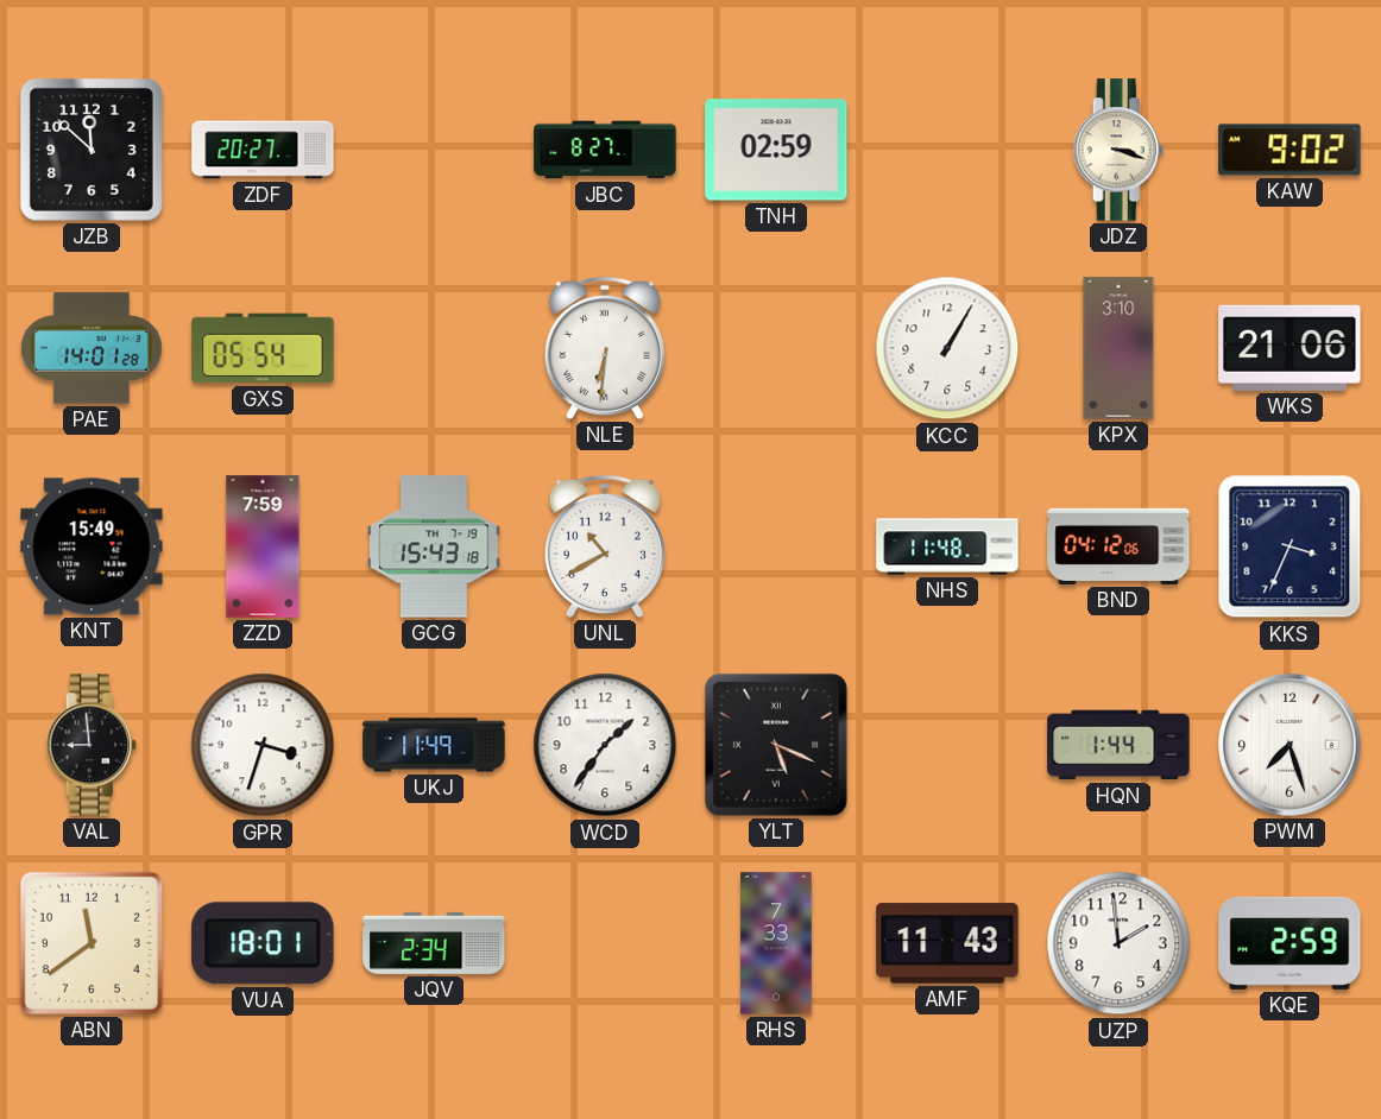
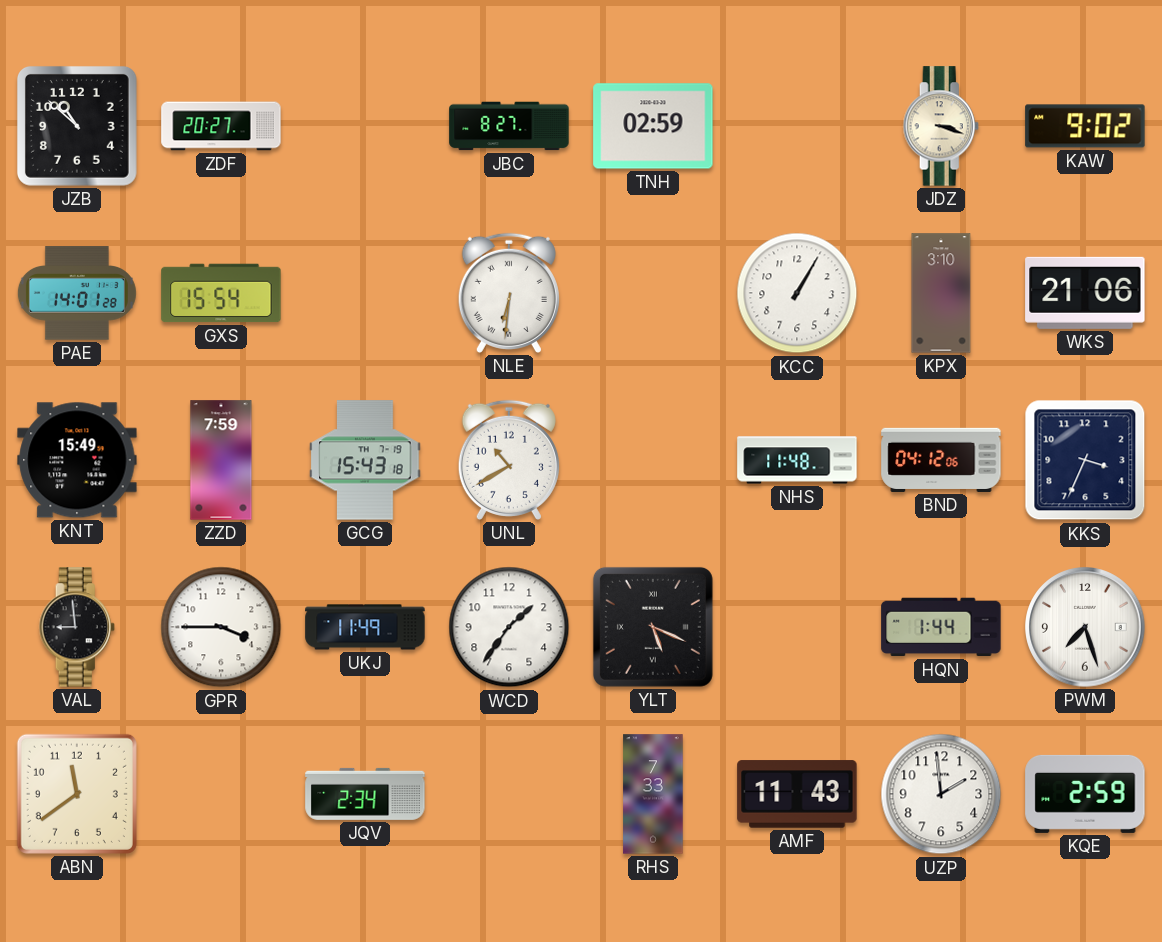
JZB: 11:52 -> 10:52
GXS: 05:54 -> 15:54
GPR: 3:33 -> 3:45
VUA: 18:01 -> none
